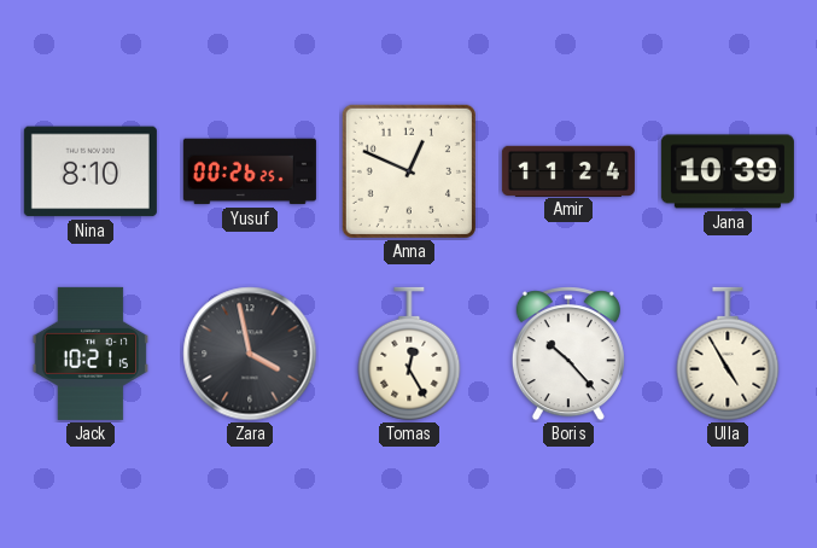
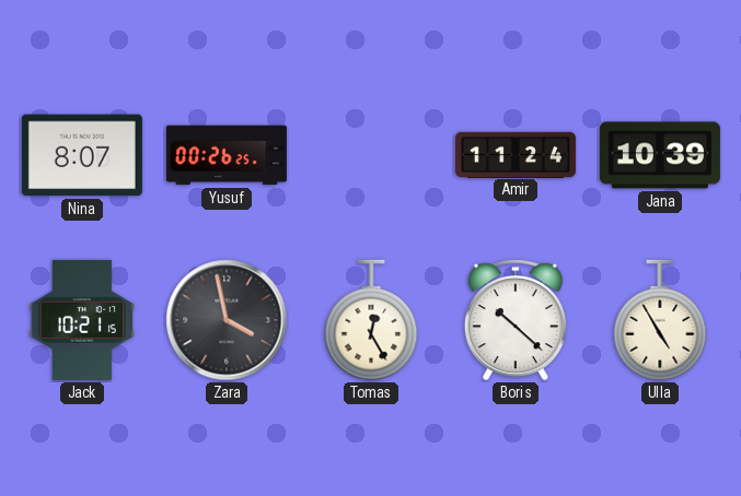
Nina: 8:10 -> 8:07
Anna: 12:49 -> none
Boris: 10:23 -> 10:22
